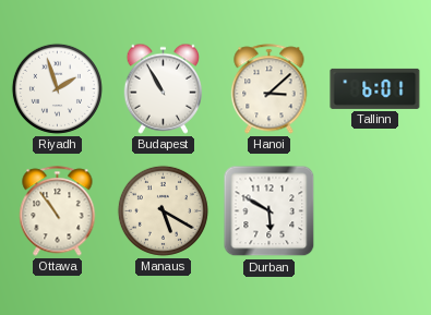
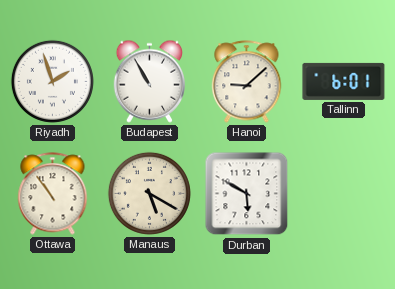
Hanoi: 3:08 -> 9:08
